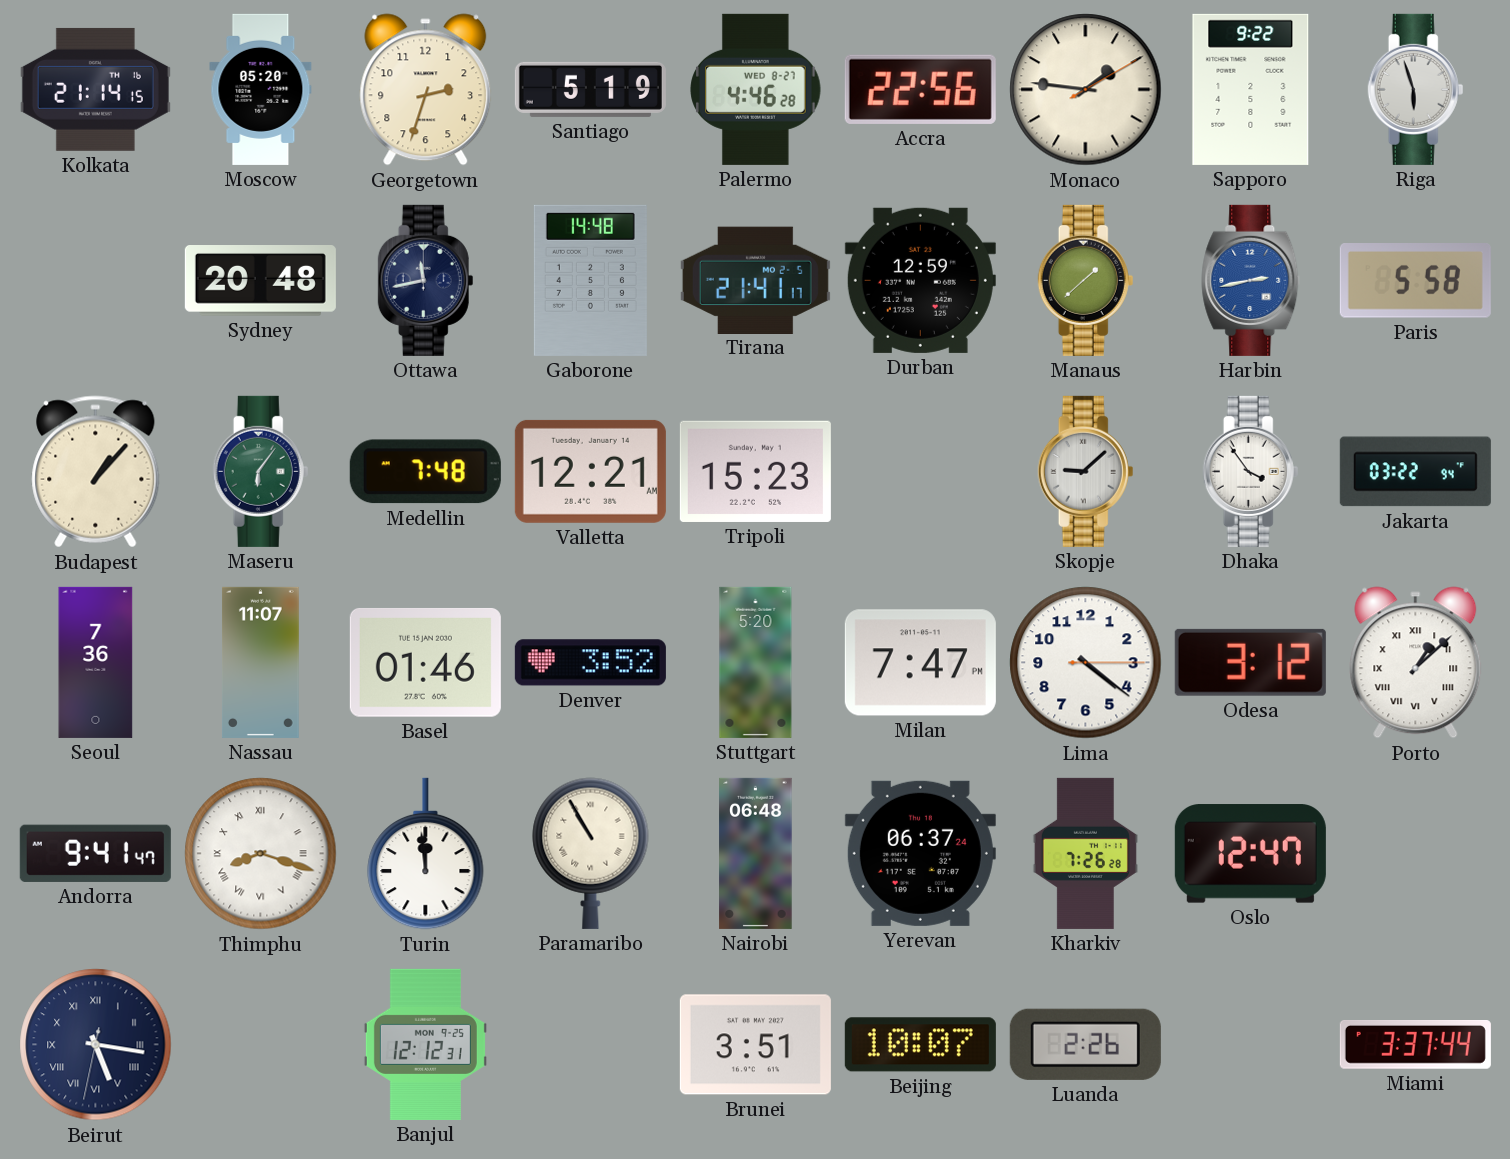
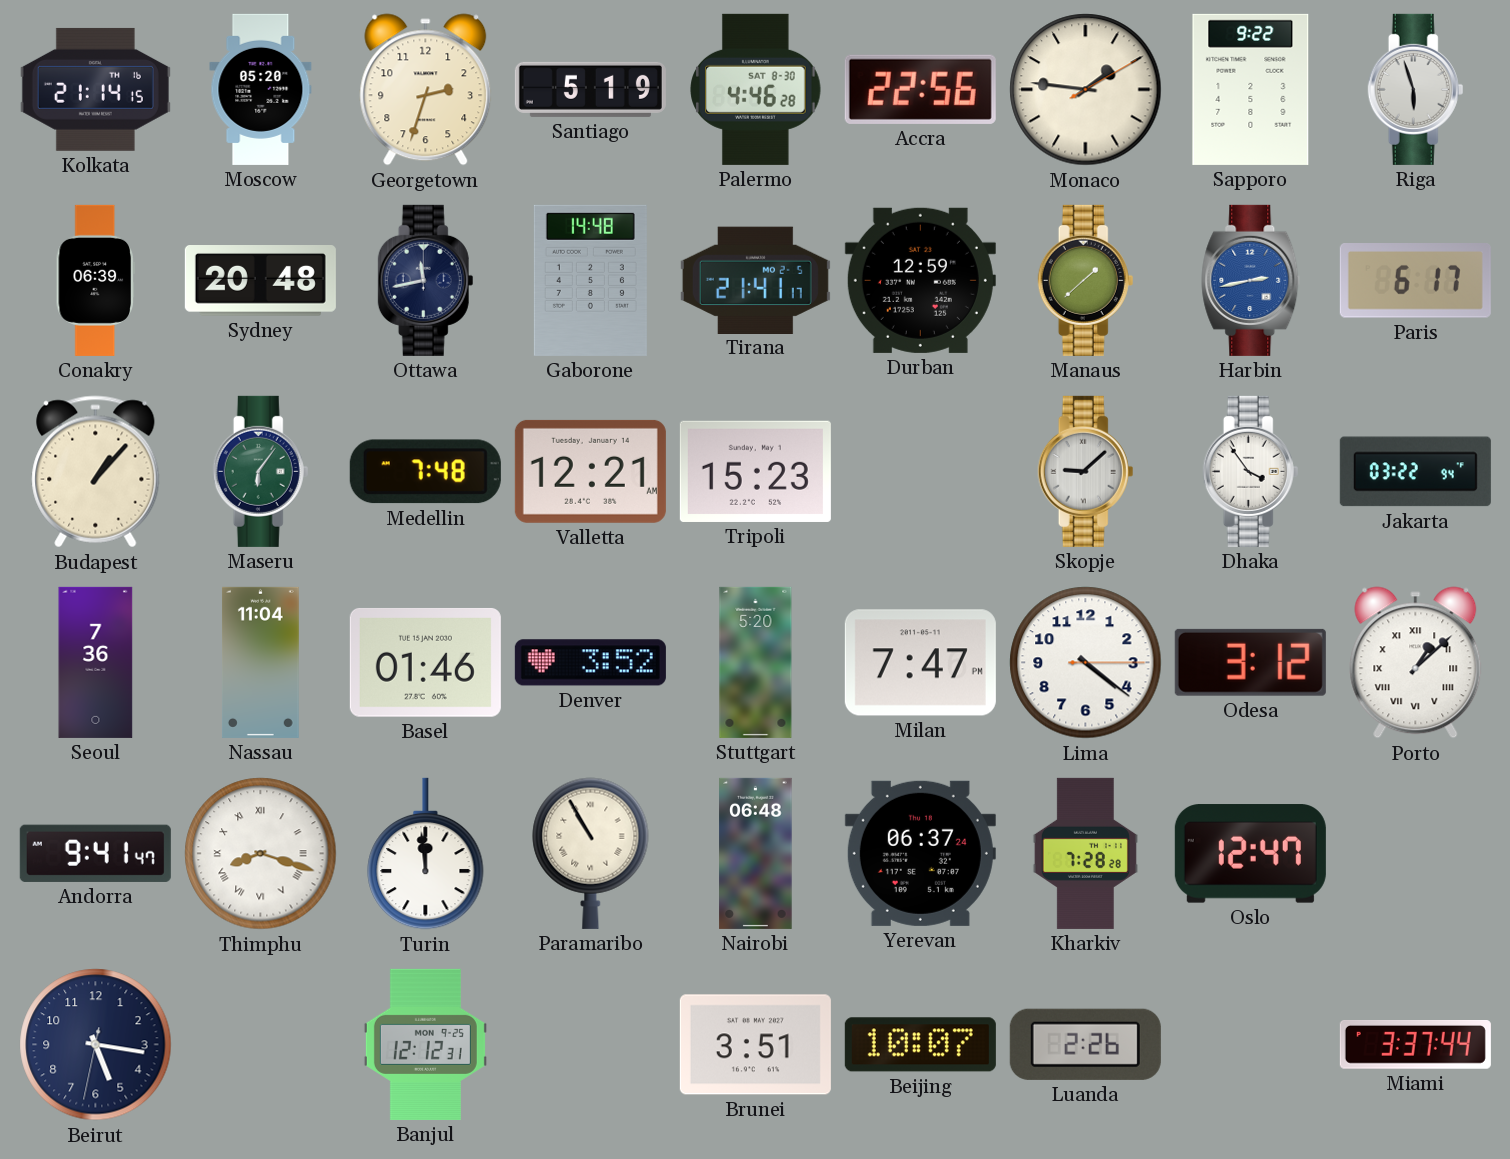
Palermo date: WED 8-27 -> SAT 8-30
Conakry: none -> 06:39
Paris: 5:58 -> 6:17
Nassau: 11:07 -> 11:04
Kharkiv: 7:26 -> 7:28
Beirut numerals: Roman -> Arabic
